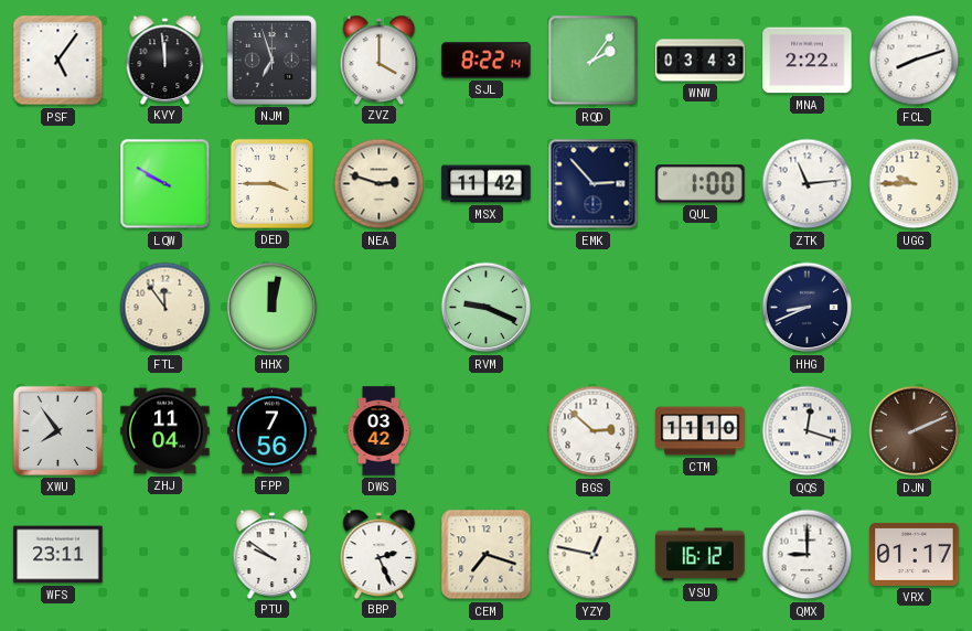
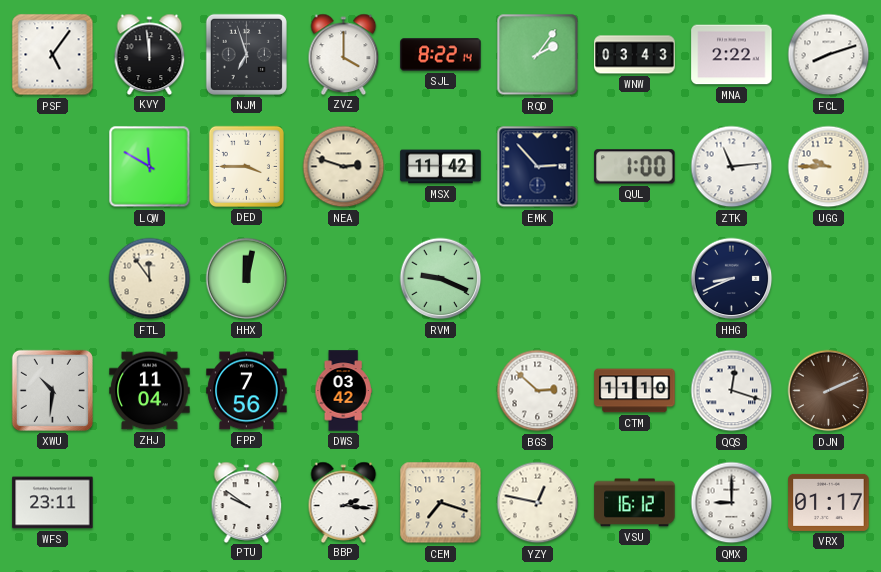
LQW: 9:50 -> 11:50
XWU: 7:54 -> 10:31
BBP: 2:26 -> 2:16
